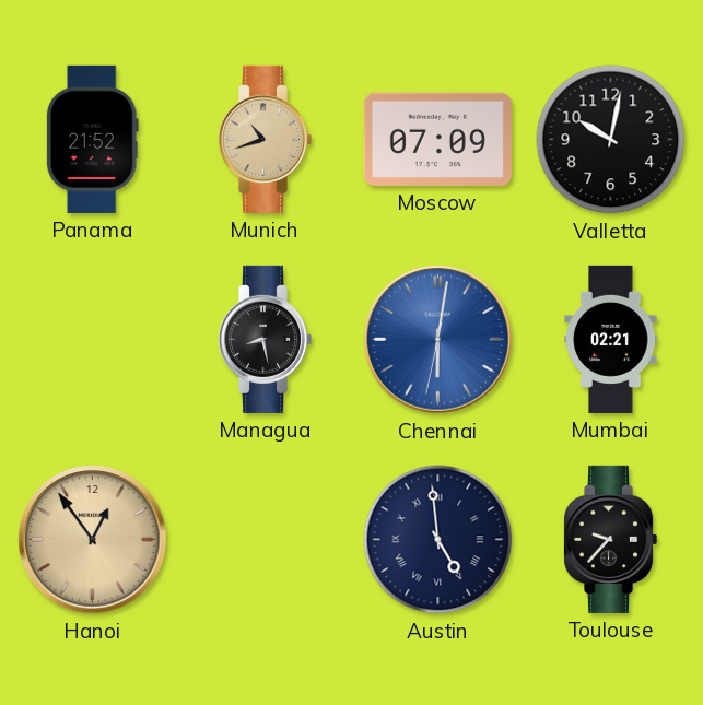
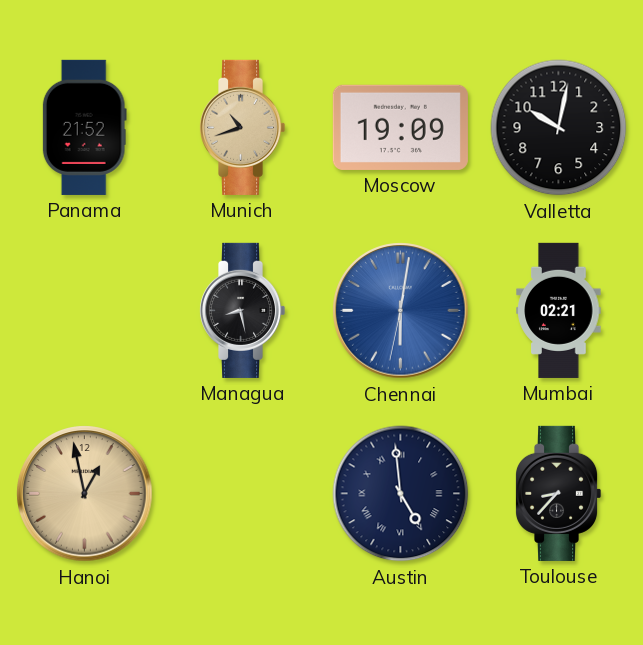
Moscow: 07:09 -> 19:09
Hanoi: 12:54 -> 12:58
Toulouse: 9:37 -> 8:37
